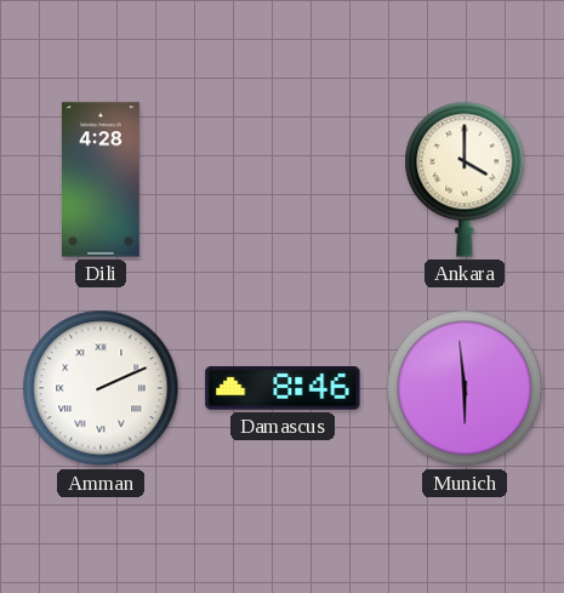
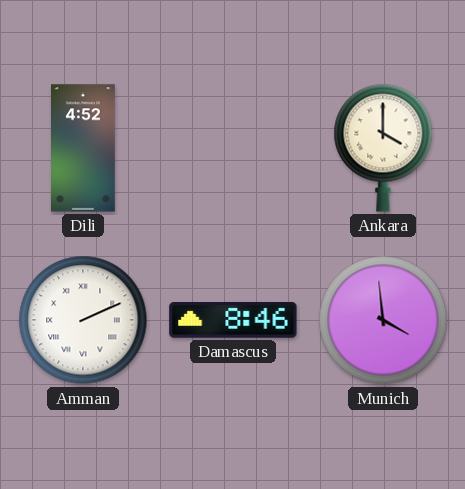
Dili: 4:28 -> 4:52
Munich: 5:59 -> 3:59
